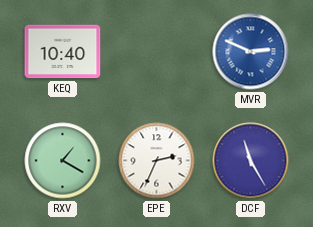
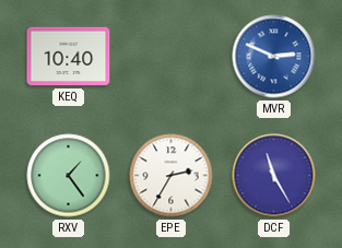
RXV: 1:20 -> 1:24
EPE: 2:34 -> 2:35
